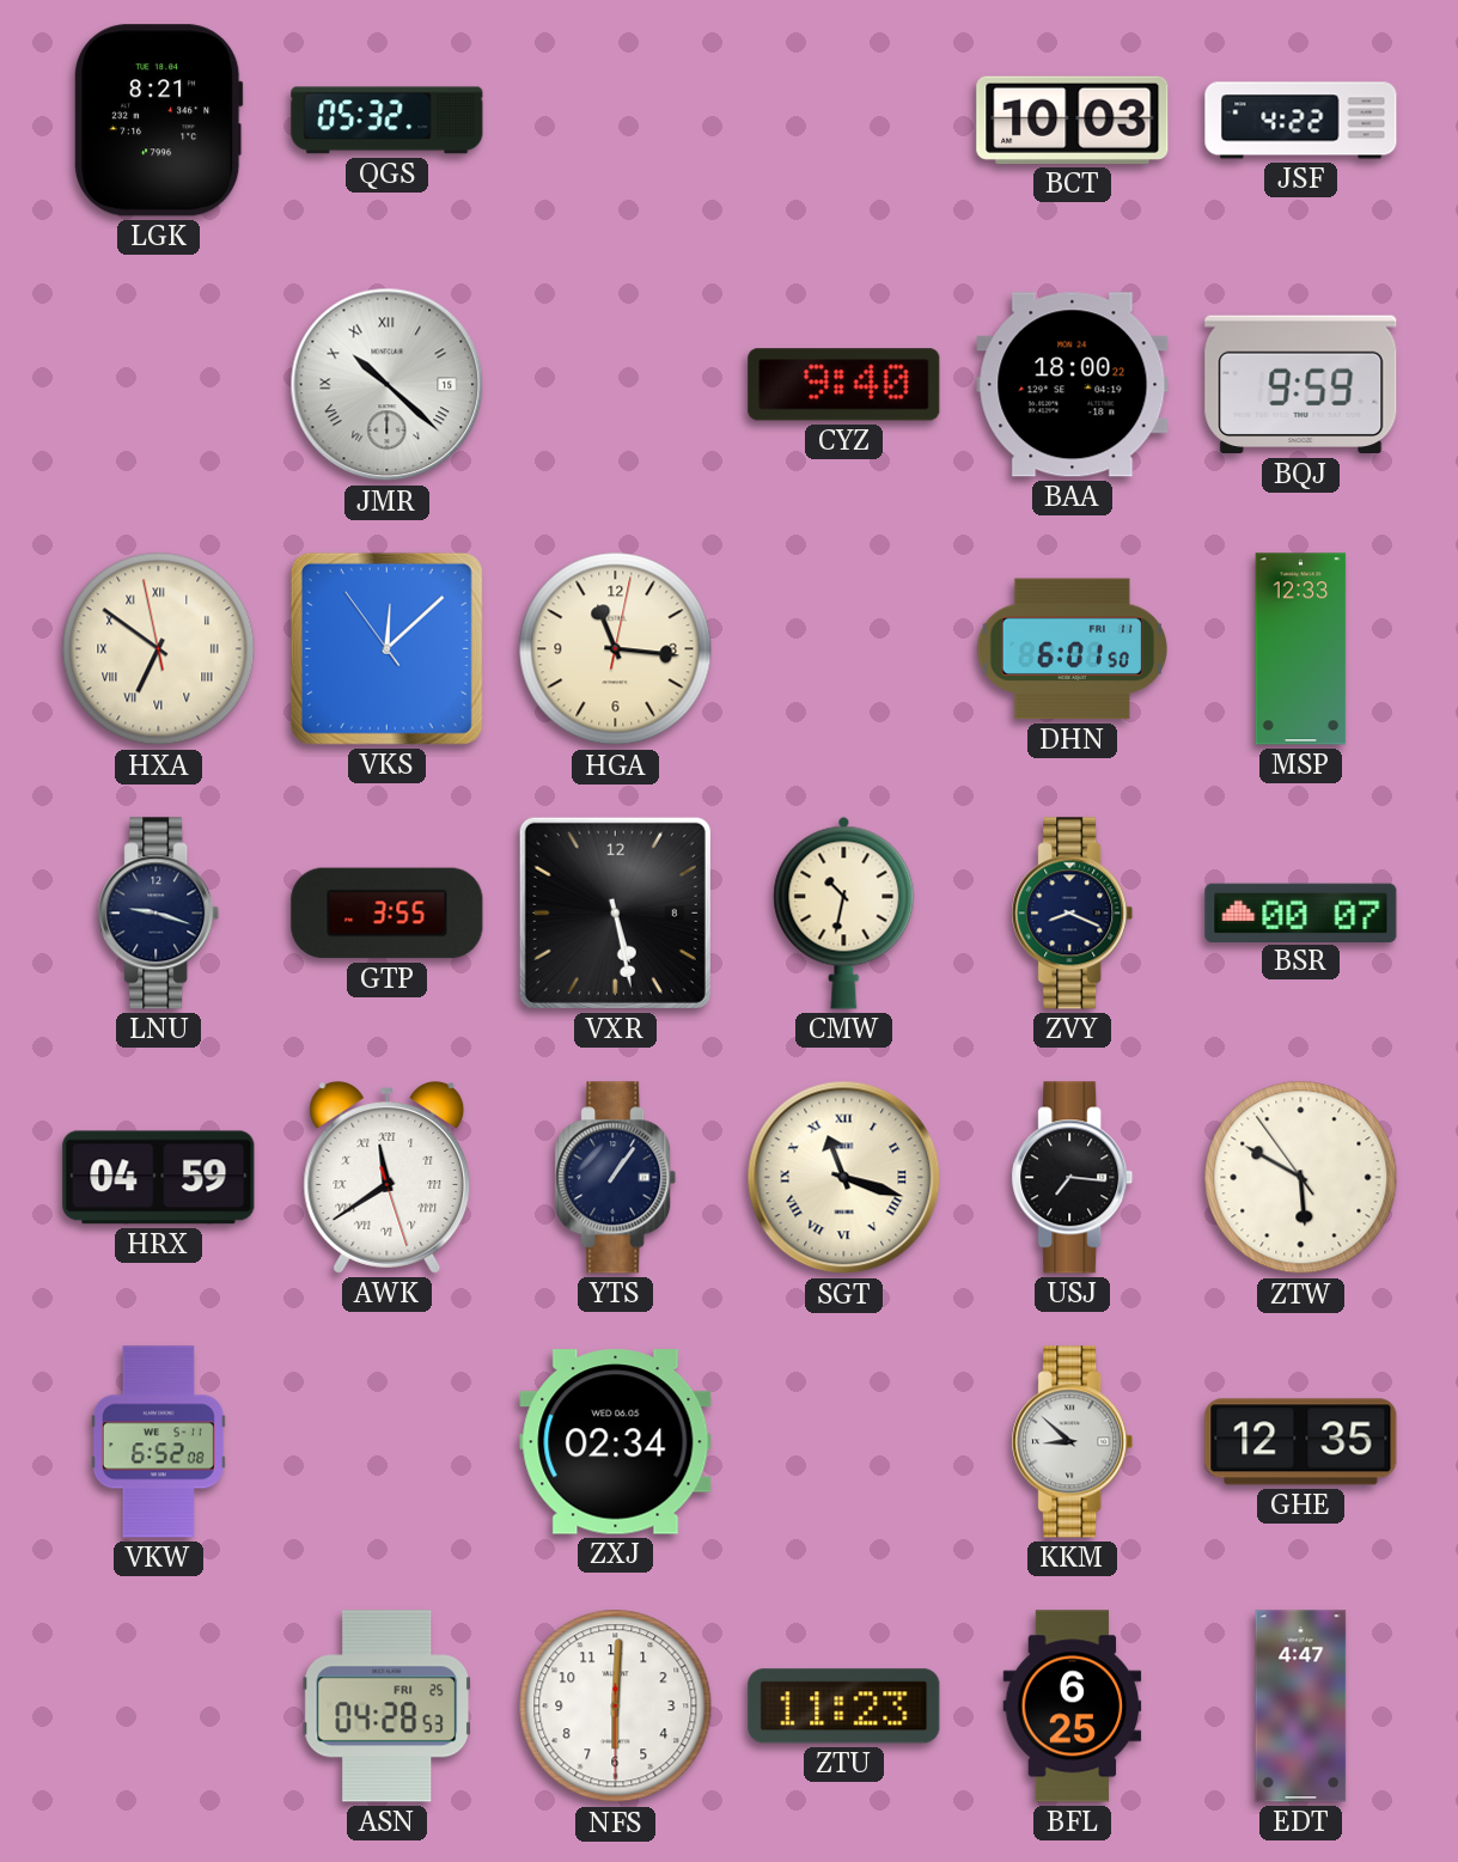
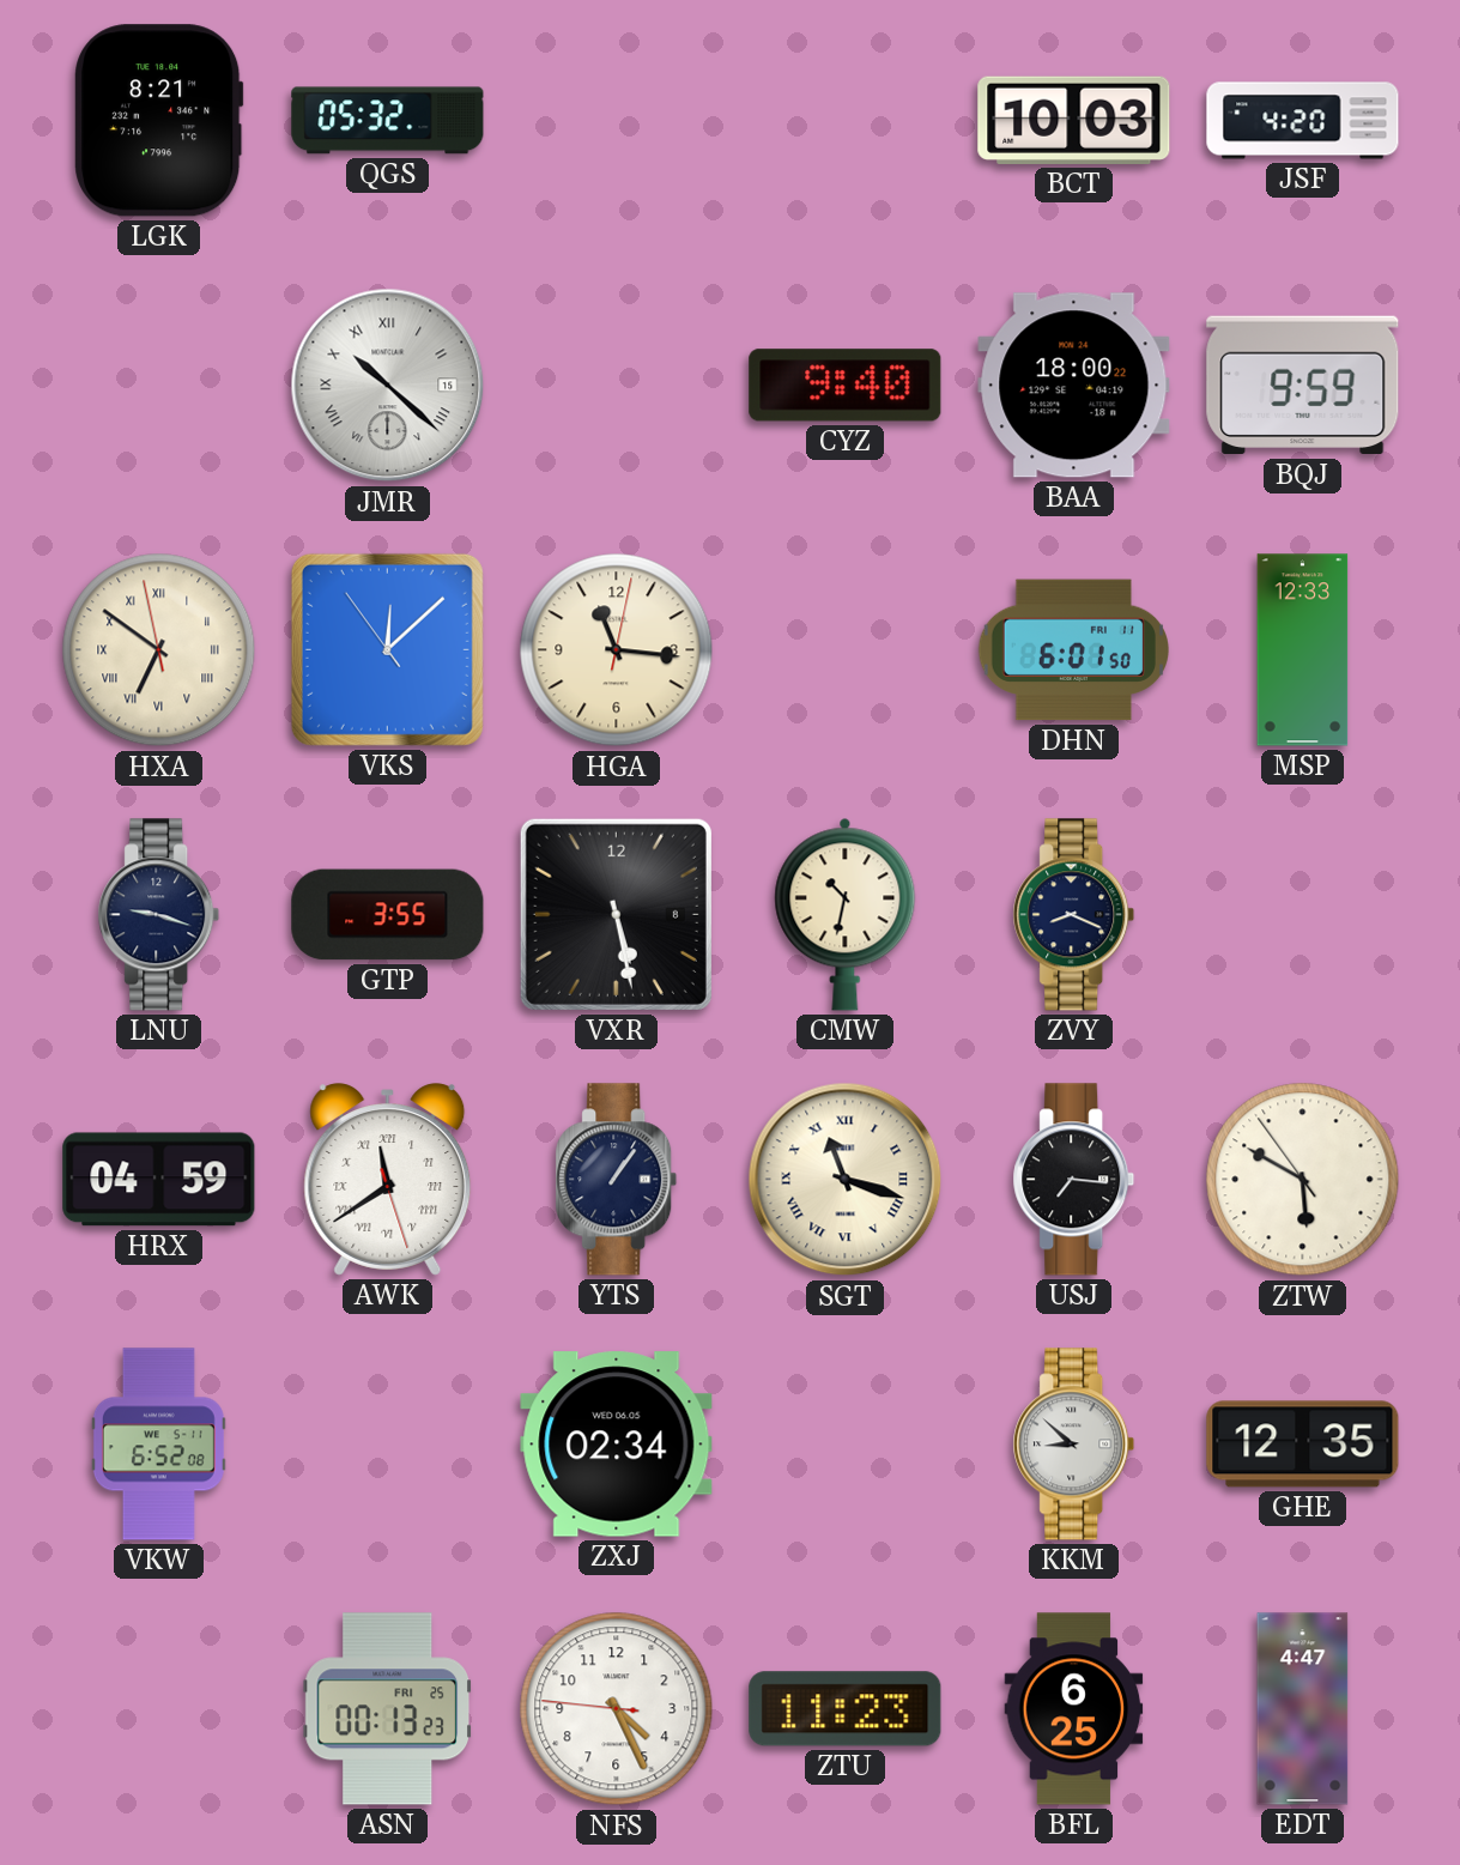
JSF: 4:22 -> 4:20
BSR: 00:07 -> none
ASN: 04:28 -> 00:13
NFS: 6:00 -> 4:25
